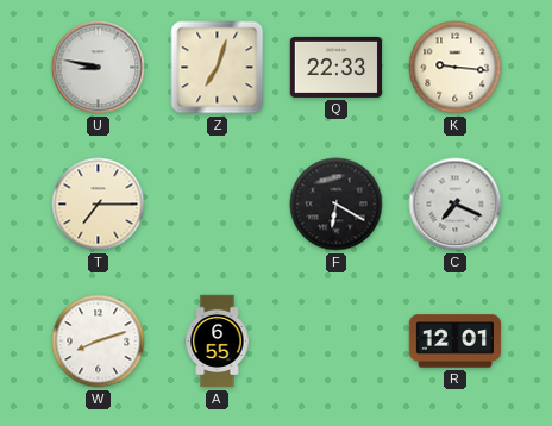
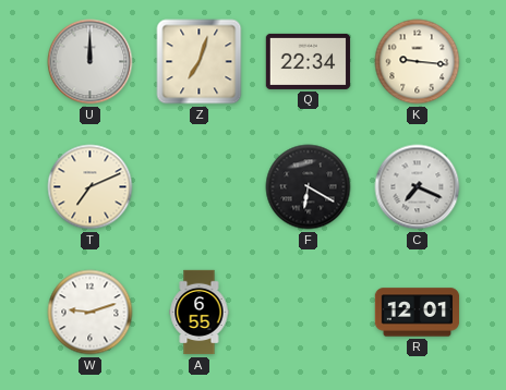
U: 8:47 -> 12:00
Q: 22:33 -> 22:34
T: 7:15 -> 7:11
W: 8:12 -> 9:12
